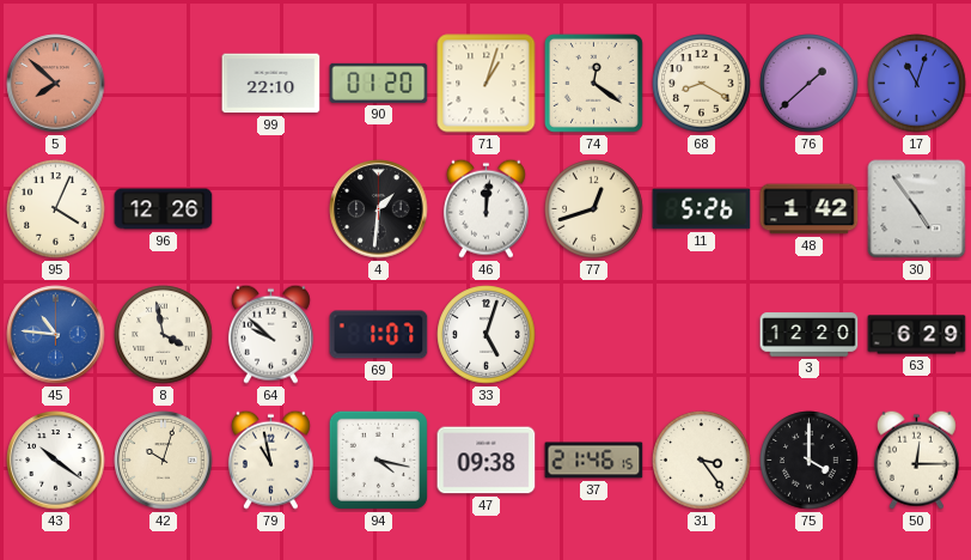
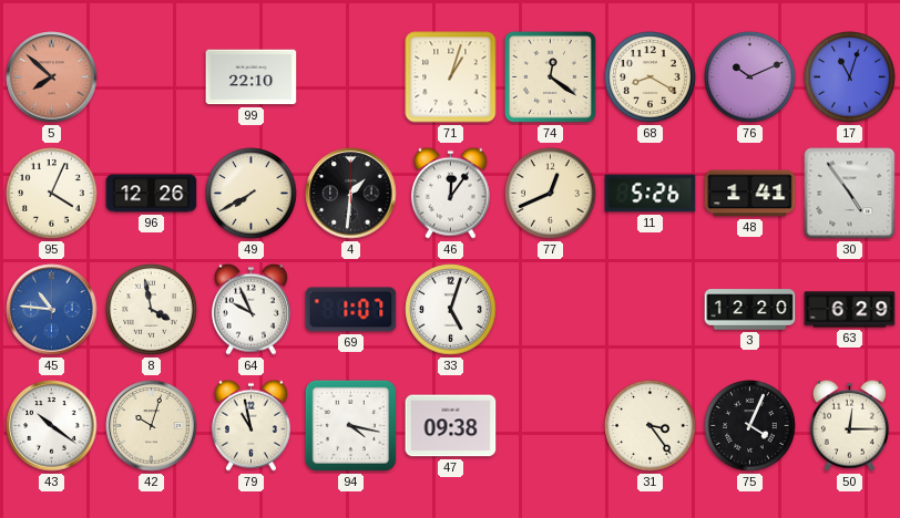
90: 01:20 -> none
76: 1:38 -> 10:11
49: none -> 7:40
46: 12:01 -> 12:06
77: 12:42 -> 12:41
48: 1:42 -> 1:41
64: 9:52 -> 9:56
37: 21:46 -> none
75: 4:00 -> 4:04
